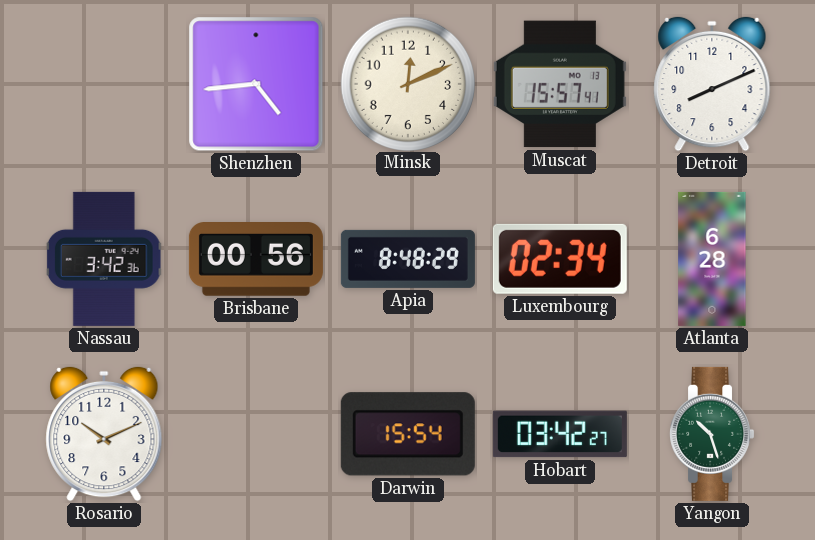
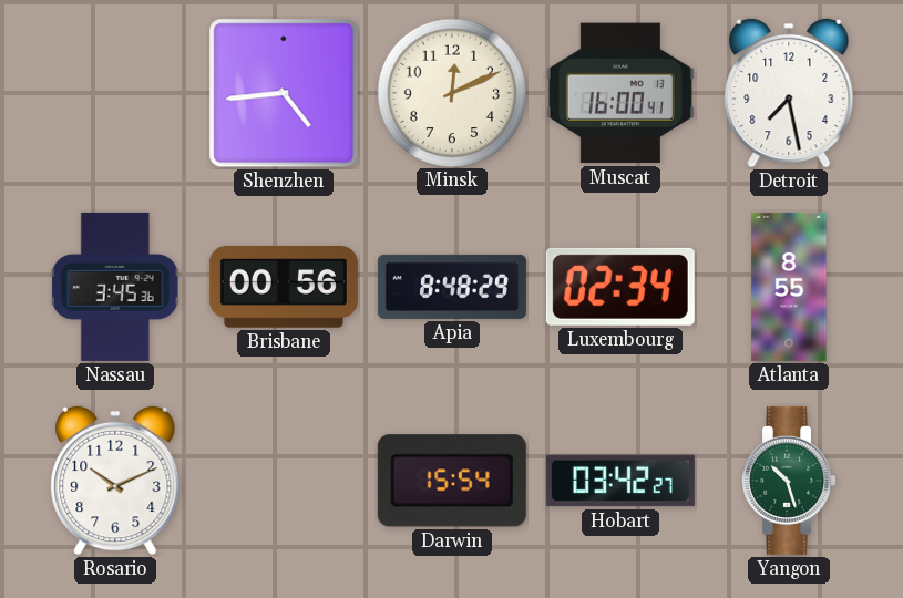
Muscat: 15:57 -> 16:00
Detroit: 8:11 -> 7:28
Nassau: 3:42 -> 3:45
Atlanta: 6:28 -> 8:55
